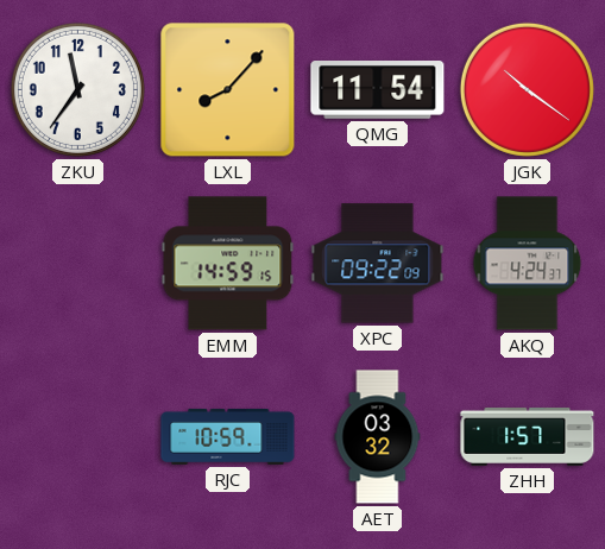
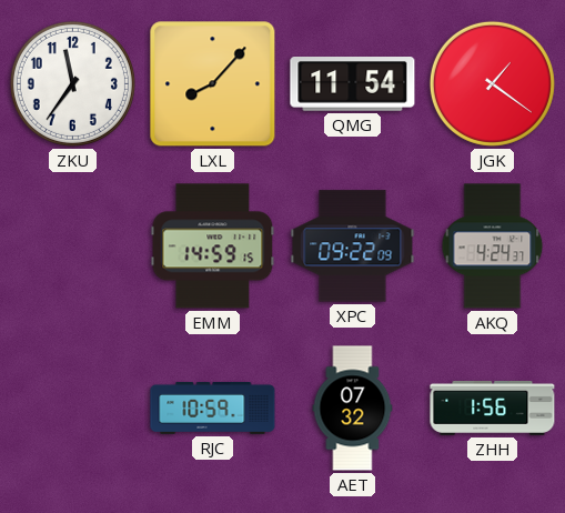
JGK: 10:21 -> 1:21
AET: 03:32 -> 07:32
ZHH: 1:57 -> 1:56
